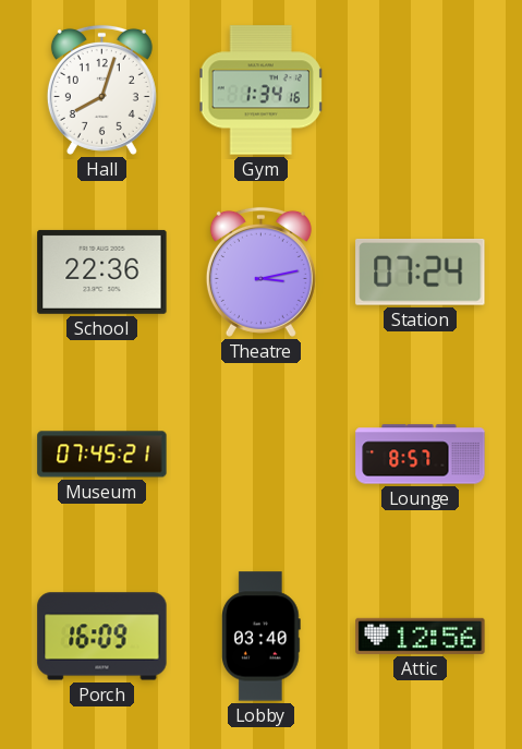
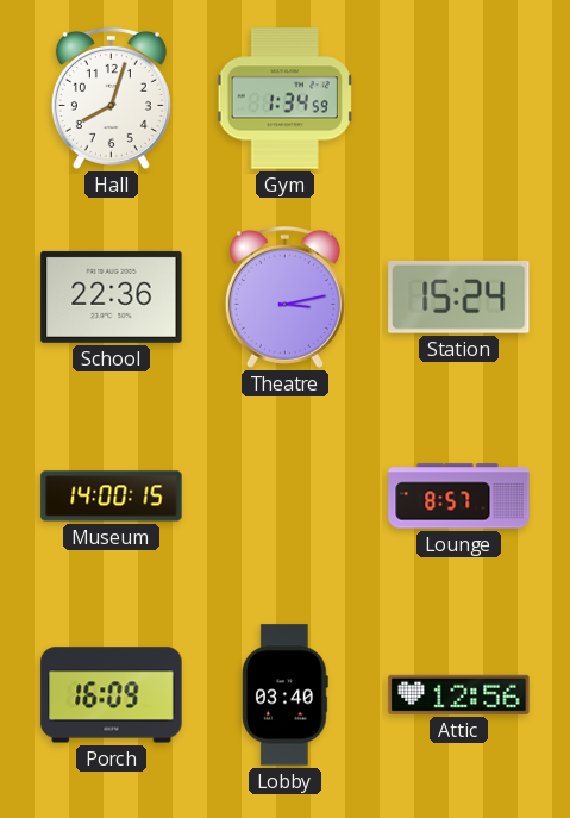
Gym: 1:34:16 -> 1:34:59
Station: 07:24 -> 15:24
Museum: 07:45 -> 14:00
